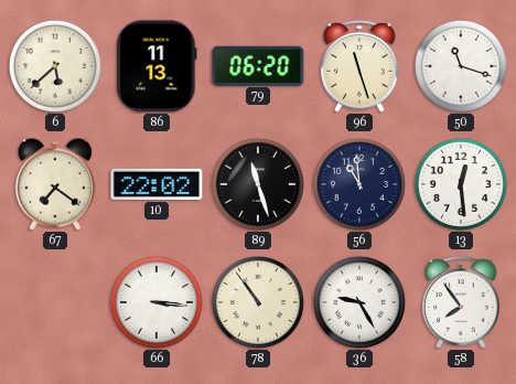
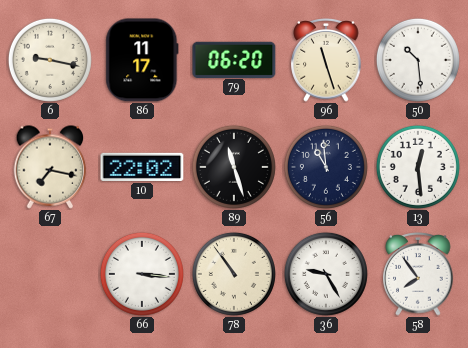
6: 5:38 -> 9:17
86: 11:13 -> 11:17
50: 11:18 -> 10:29
67: 7:21 -> 7:17
